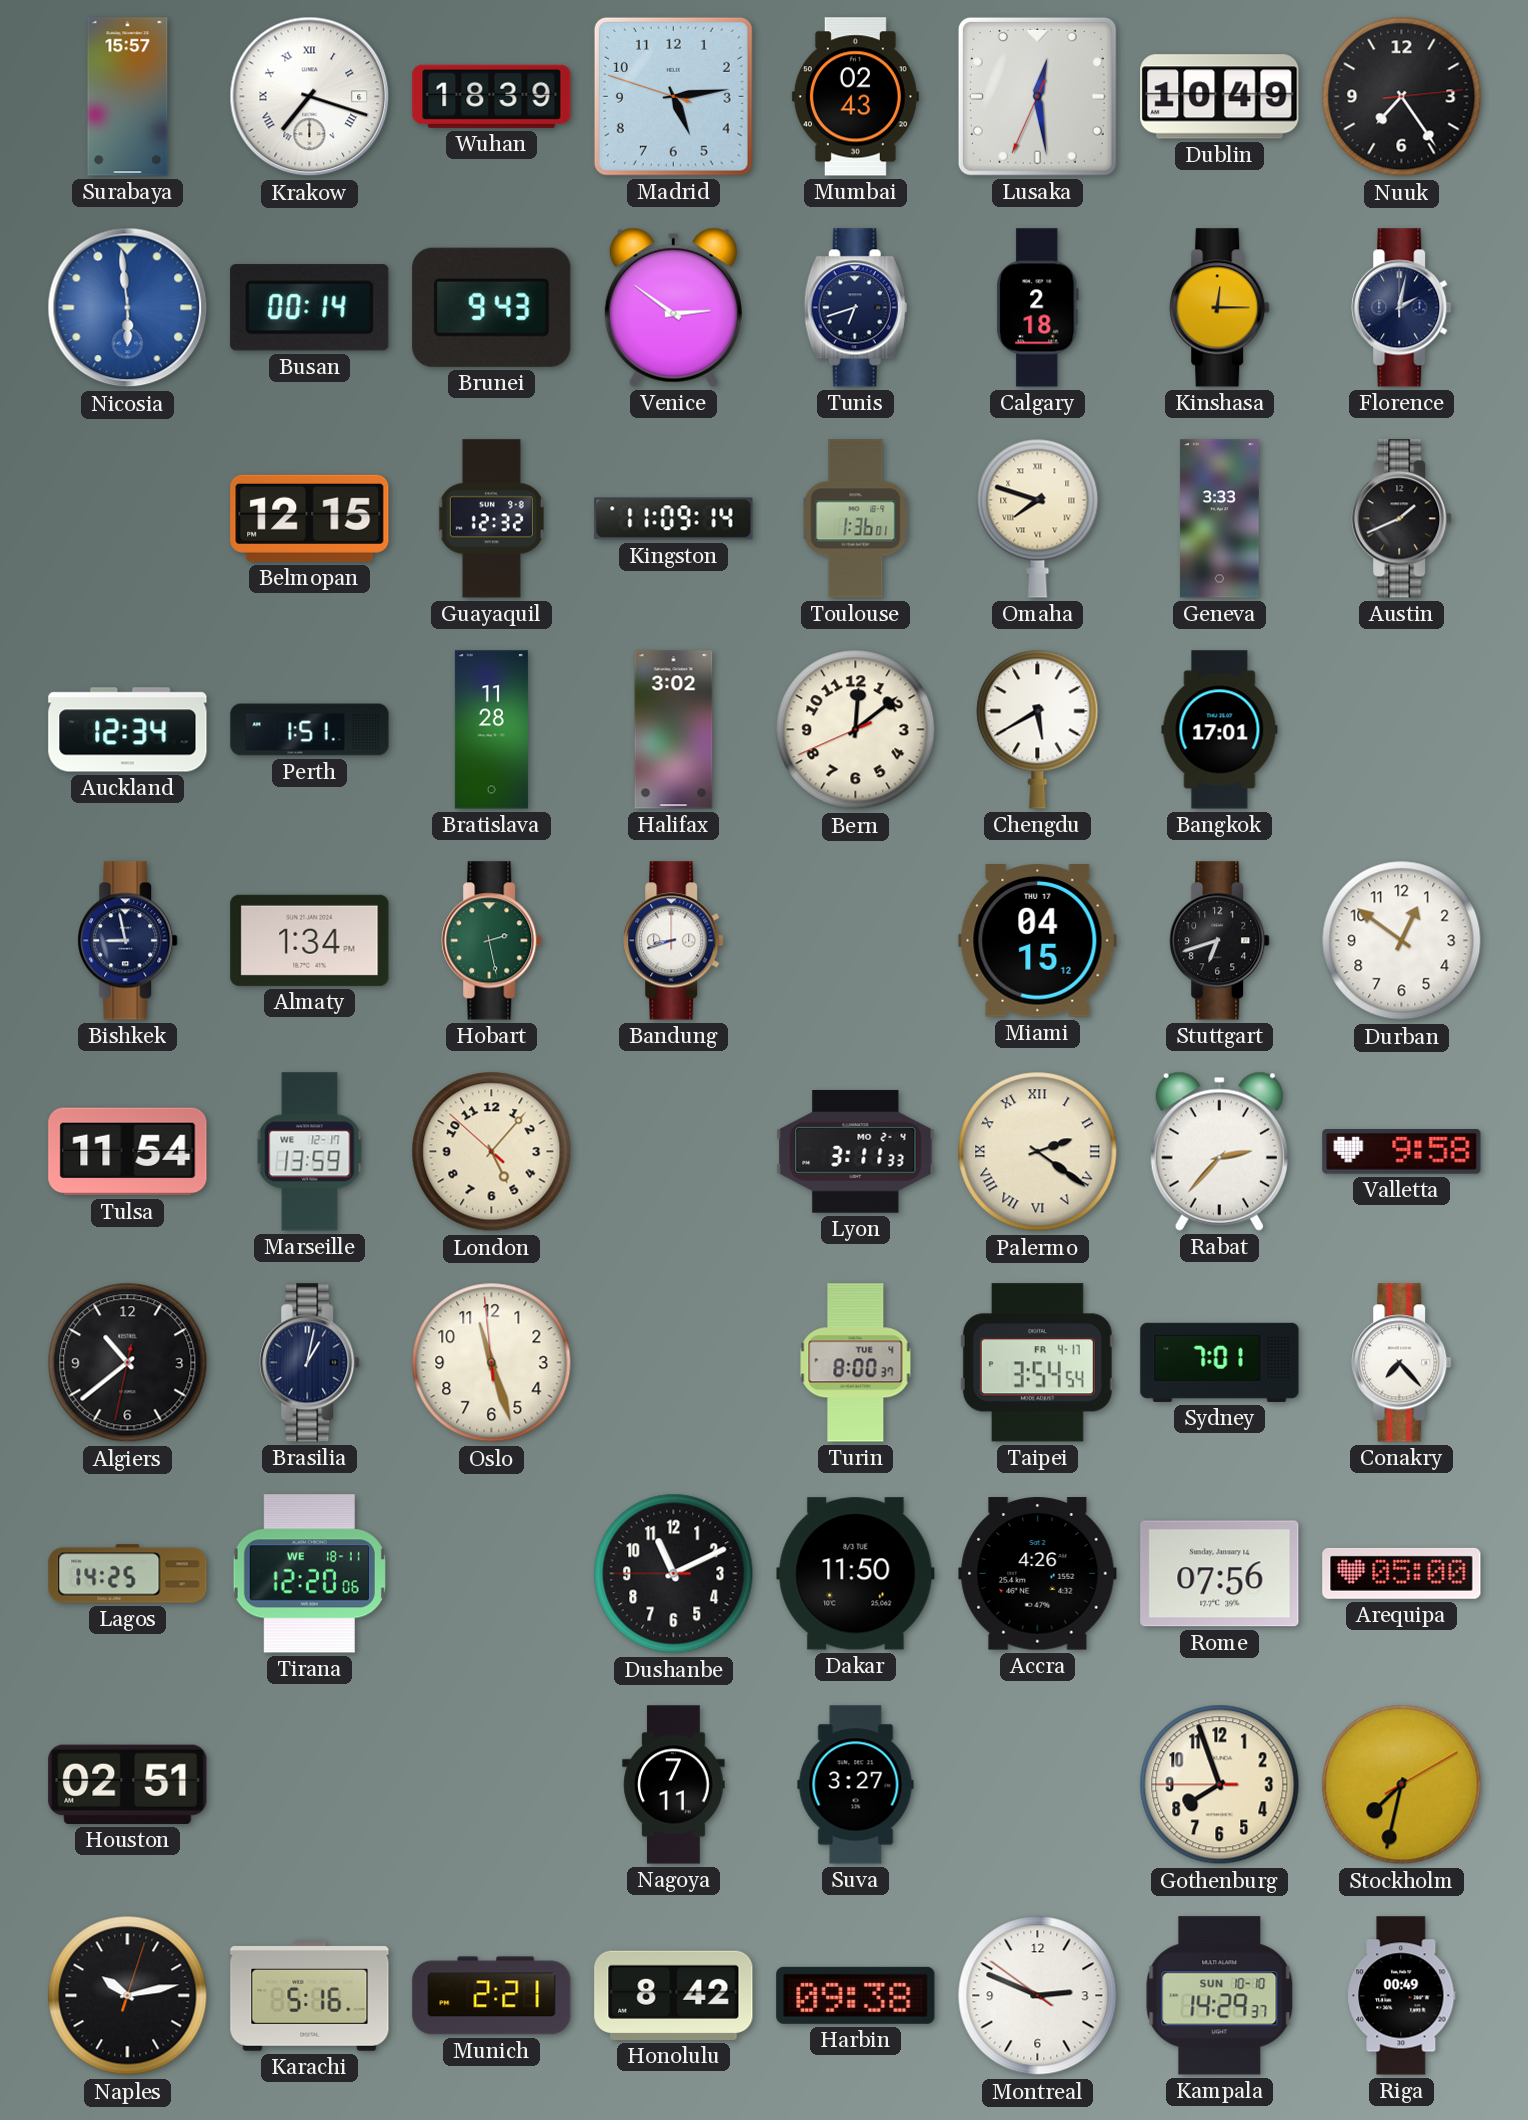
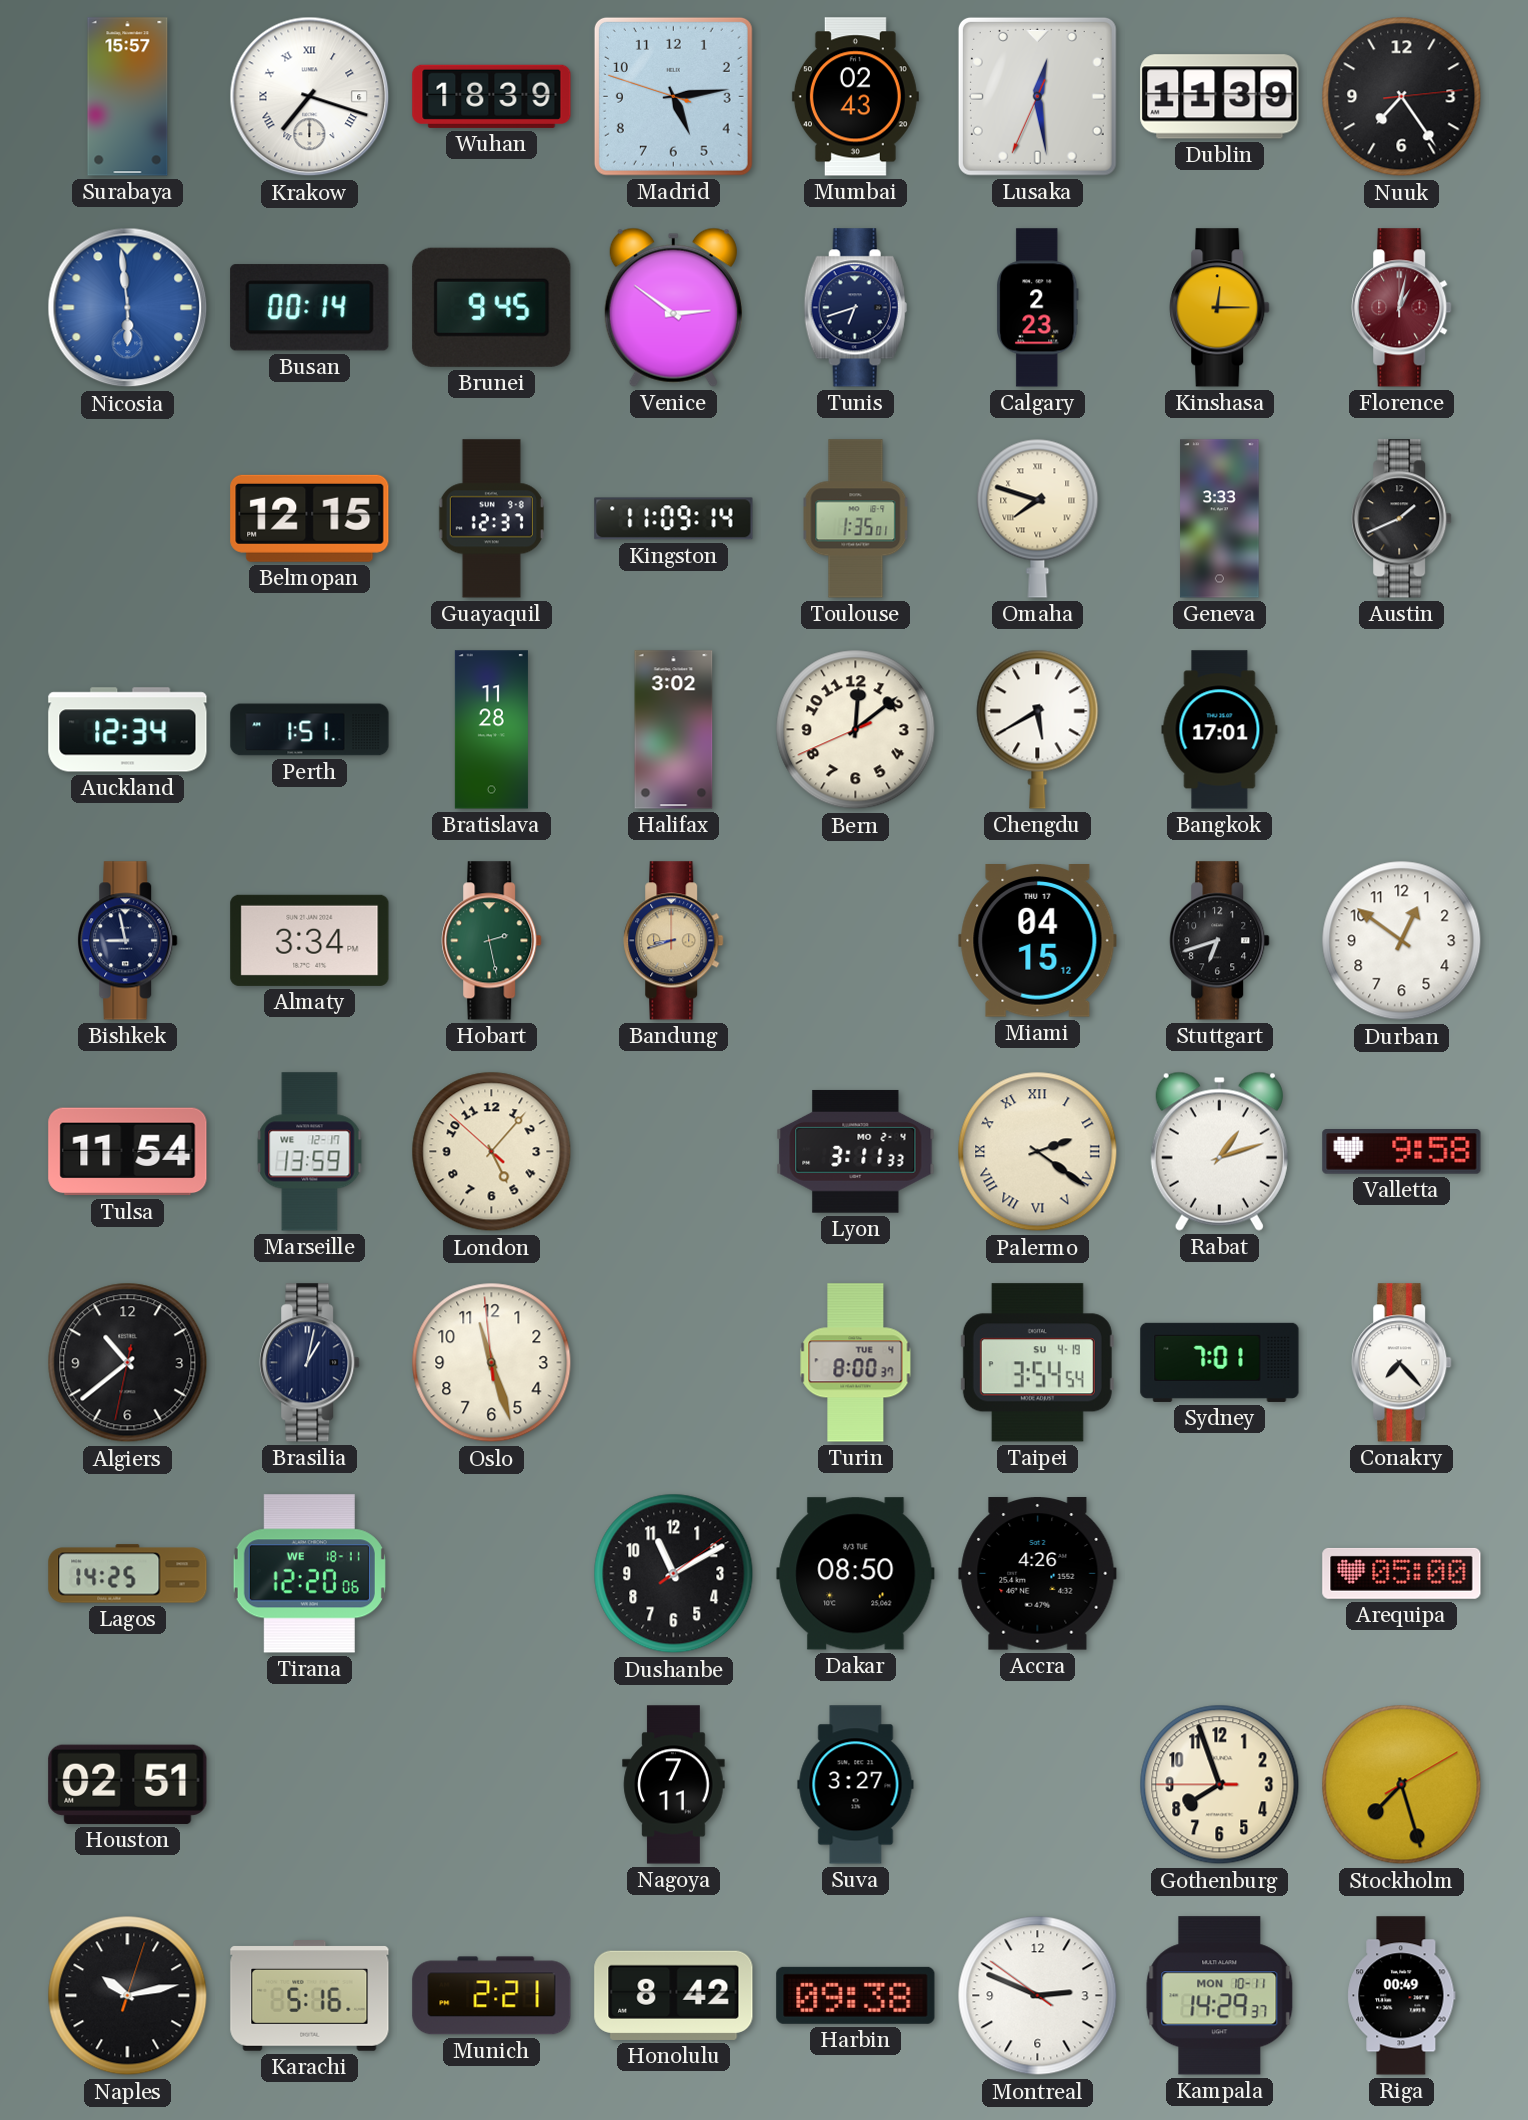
Dublin: 10:49 -> 11:39
Brunei: 9:43 -> 9:45
Calgary: 2:18 -> 2:23
Florence: 2:02 -> 1:02
Florence dial: navy -> burgundy
Guayaquil: 12:32 -> 12:37
Toulouse: 1:36 -> 1:35
Almaty: 1:34 -> 3:34
Bandung dial: white -> champagne
Rabat: 2:37 -> 1:12
Taipei date: FR 4-17 -> SU 4-19
Dushanbe: 11:10:45 -> 11:10:09
Dakar: 11:50 -> 08:50
Rome: 07:56 -> none
Stockholm: 7:32 -> 7:27
Kampala date: SUN 10-10 -> MON 10-11
